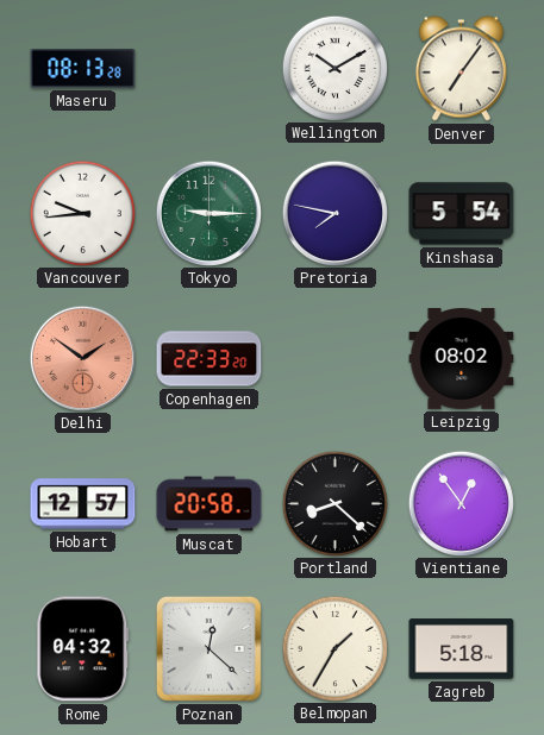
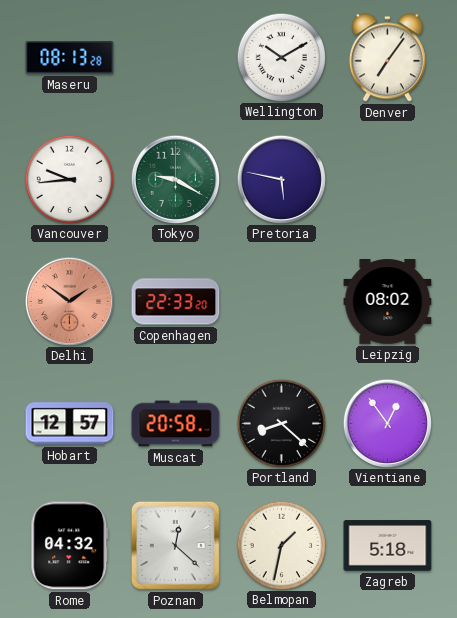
Tokyo: 9:15 -> 9:20
Pretoria: 7:47 -> 5:47
Kinshasa: 5:54 -> none
Belmopan: 1:35 -> 1:32
